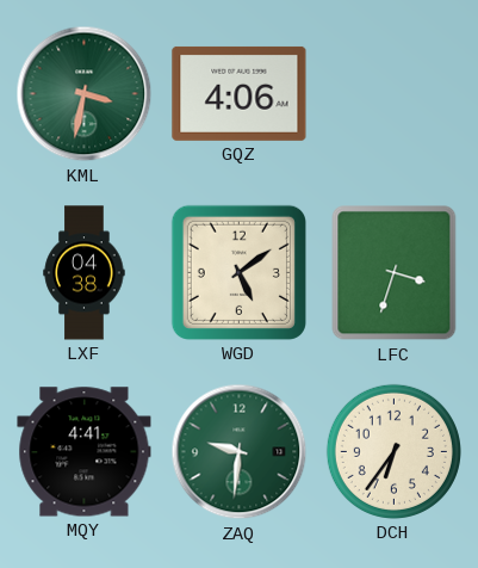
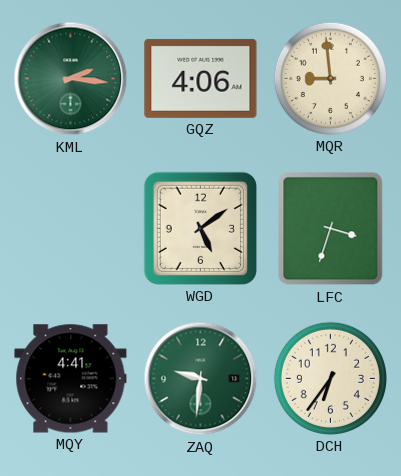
KML: 3:32 -> 2:16
MQR: none -> 8:59
LXF: 04:38 -> none
